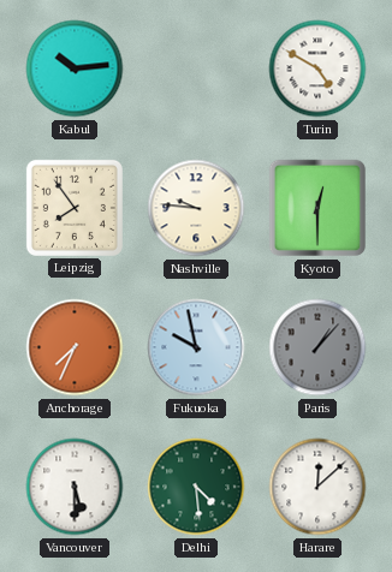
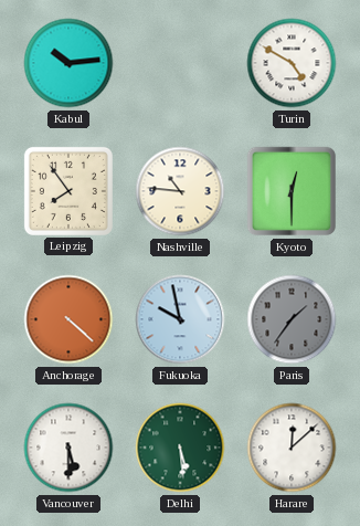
Nashville: 9:46 -> 10:46
Anchorage: 7:34 -> 4:22
Paris: 1:07 -> 1:36
Delhi: 4:29 -> 5:29
